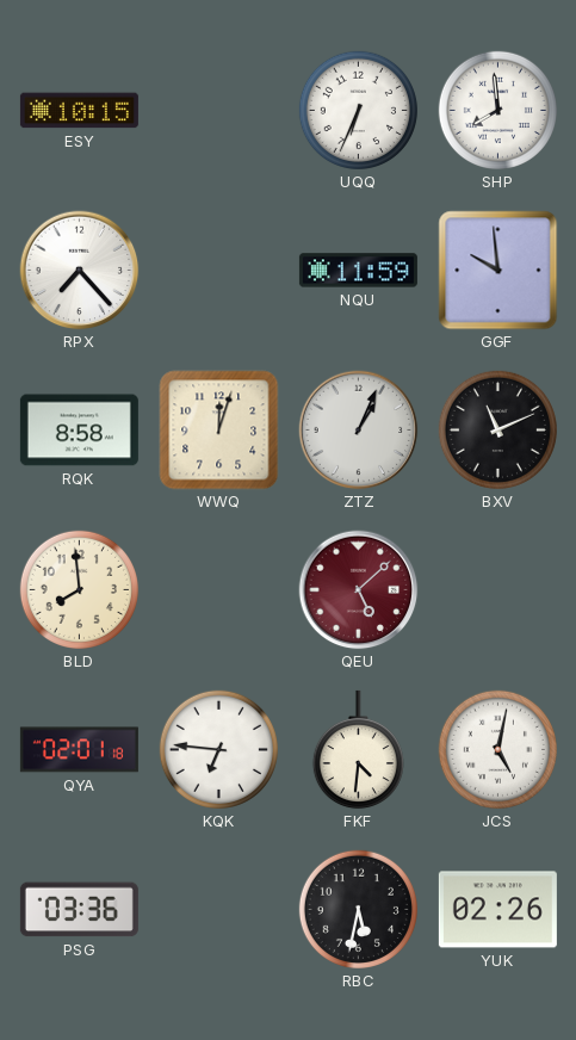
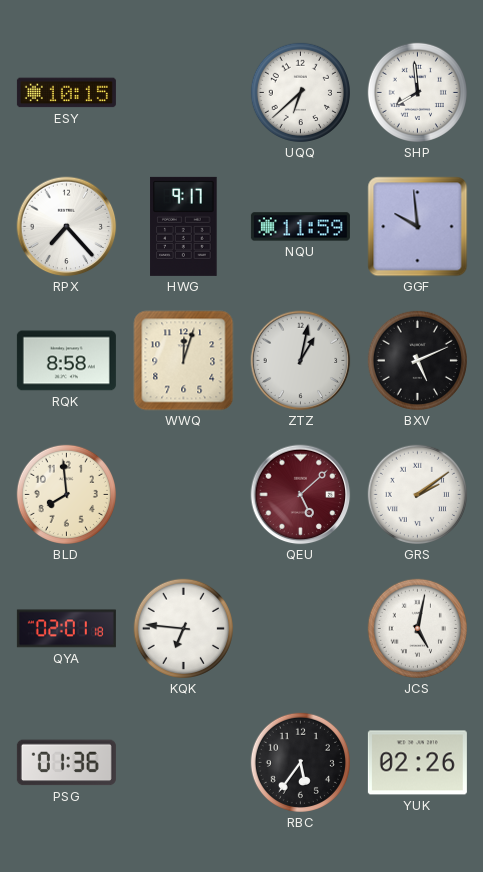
UQQ: 6:34 -> 6:38
HWG: none -> 9:17
ZTZ: 1:04 -> 1:02
BXV: 11:11 -> 5:11
GRS: none -> 2:09
FKF: 4:31 -> none
PSG: 03:36 -> 01:36
RBC: 5:32 -> 5:36
